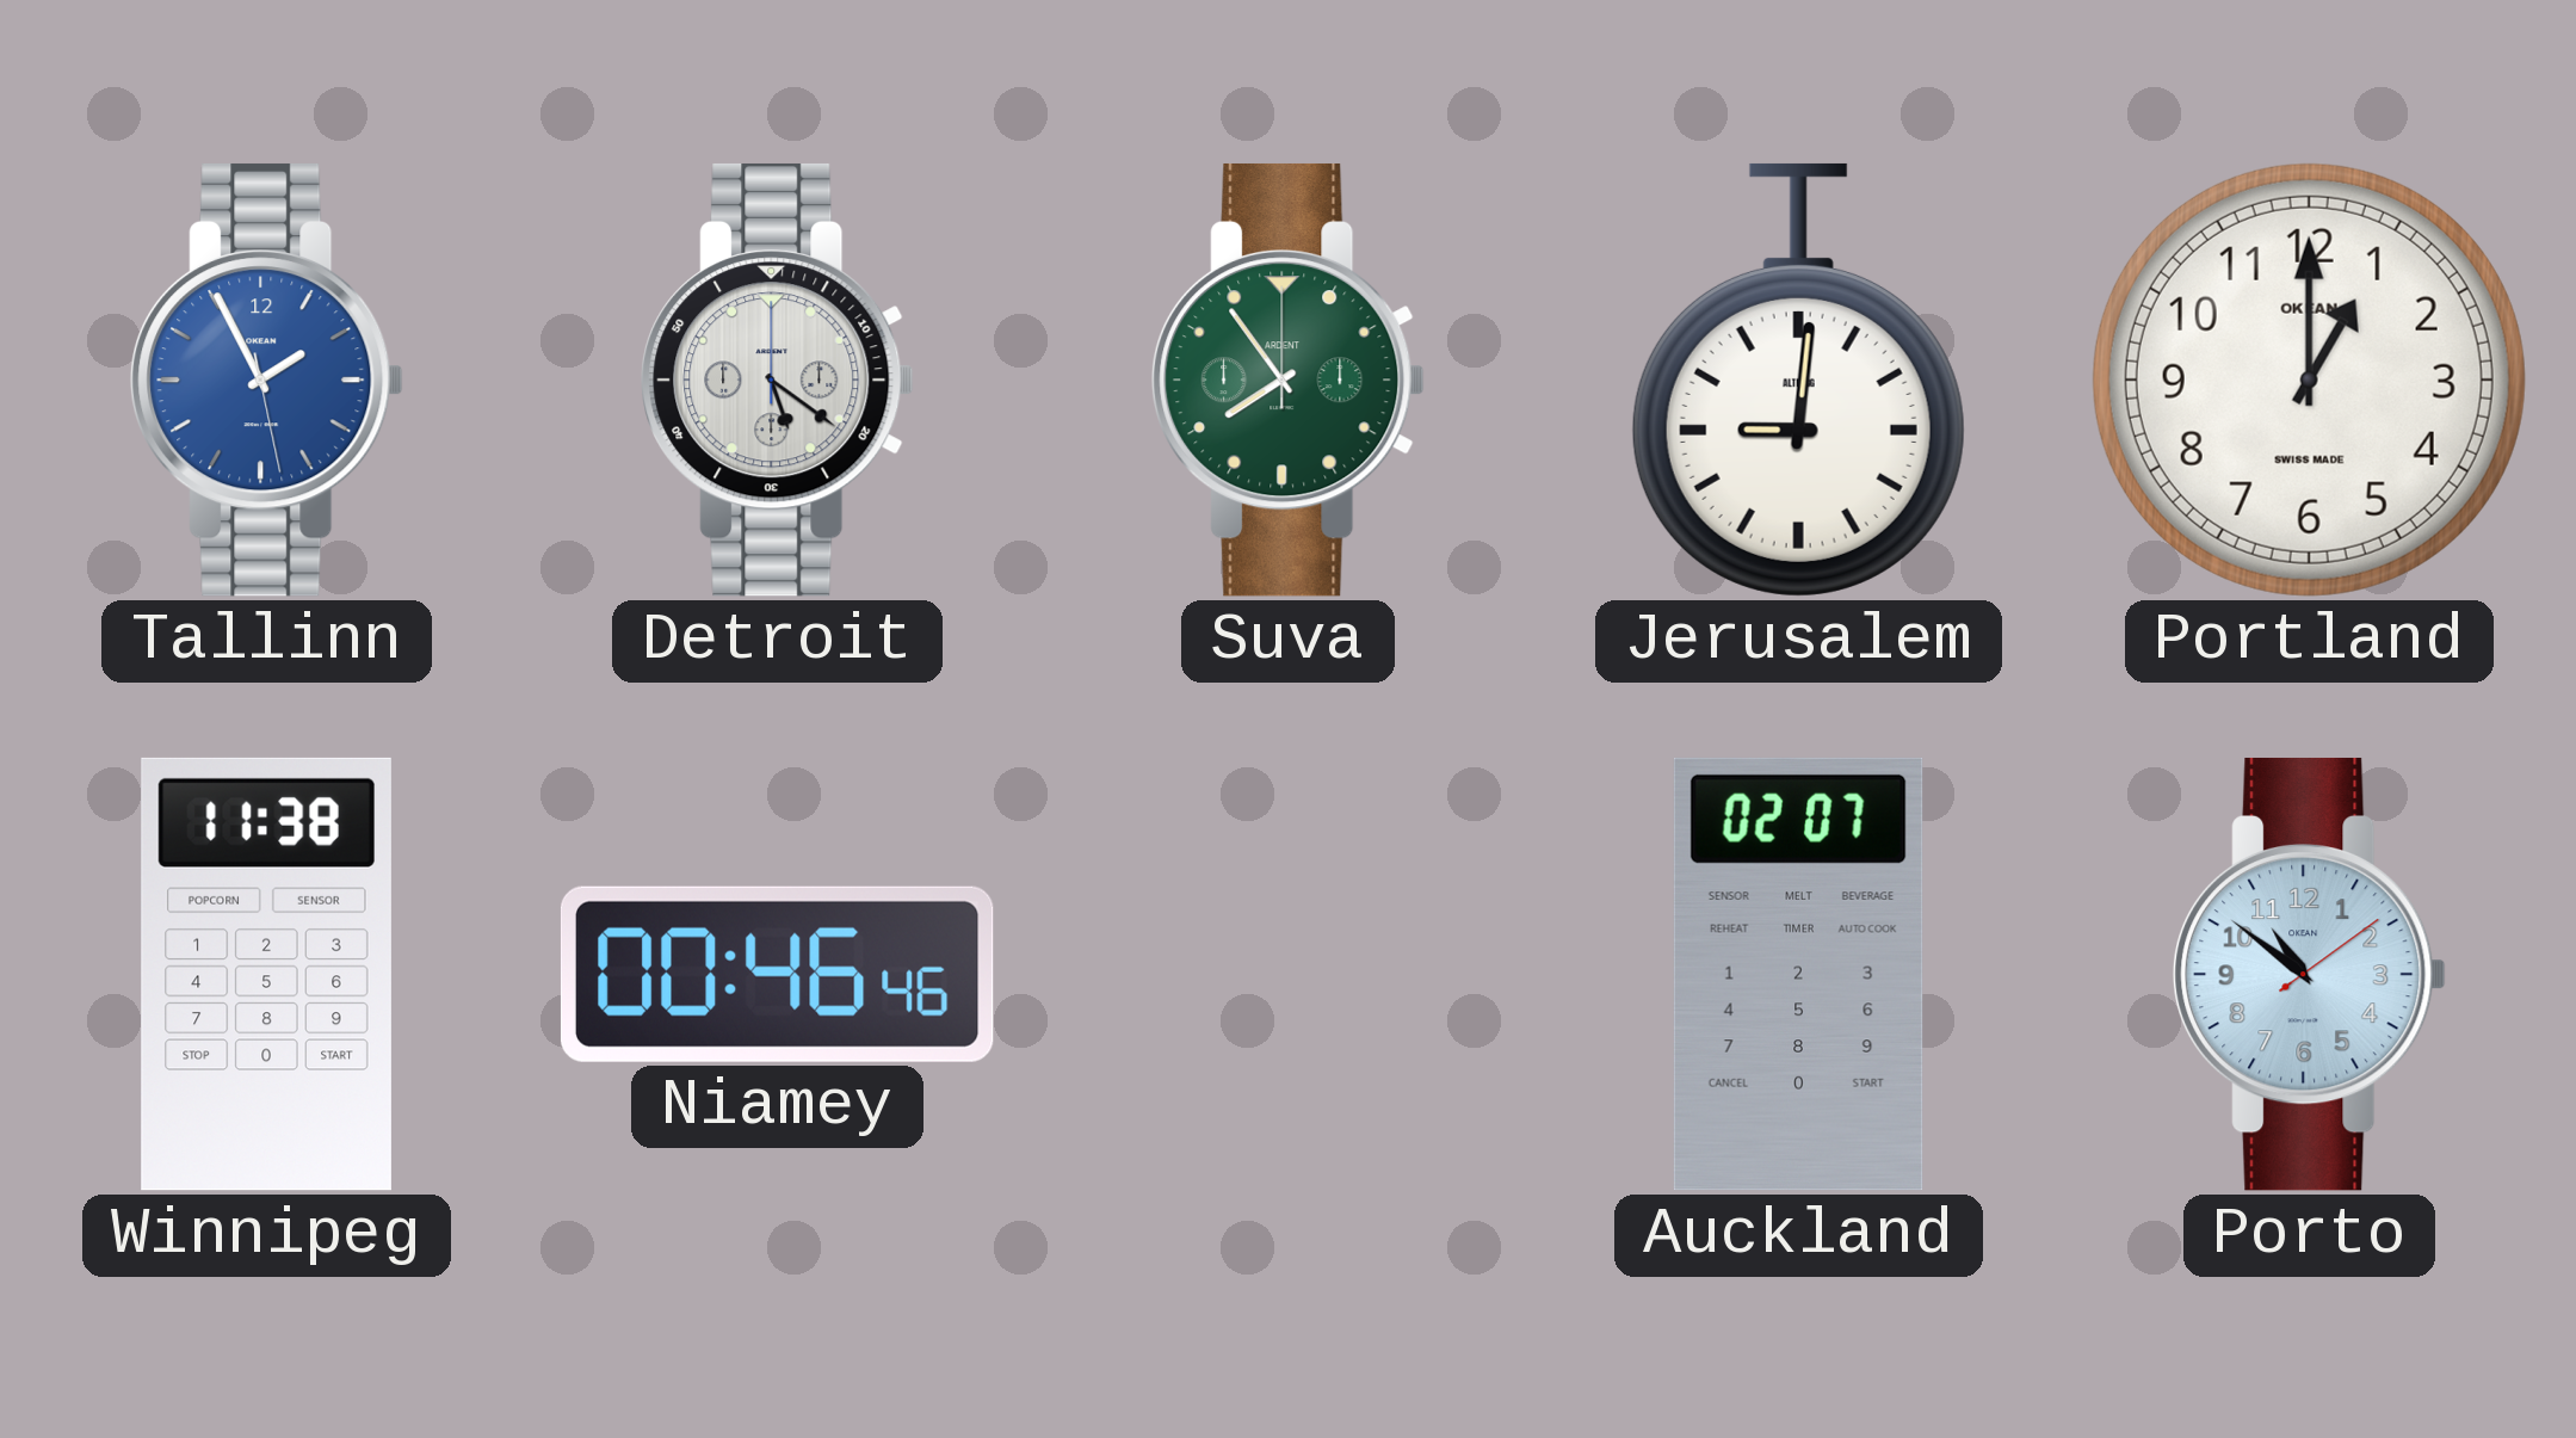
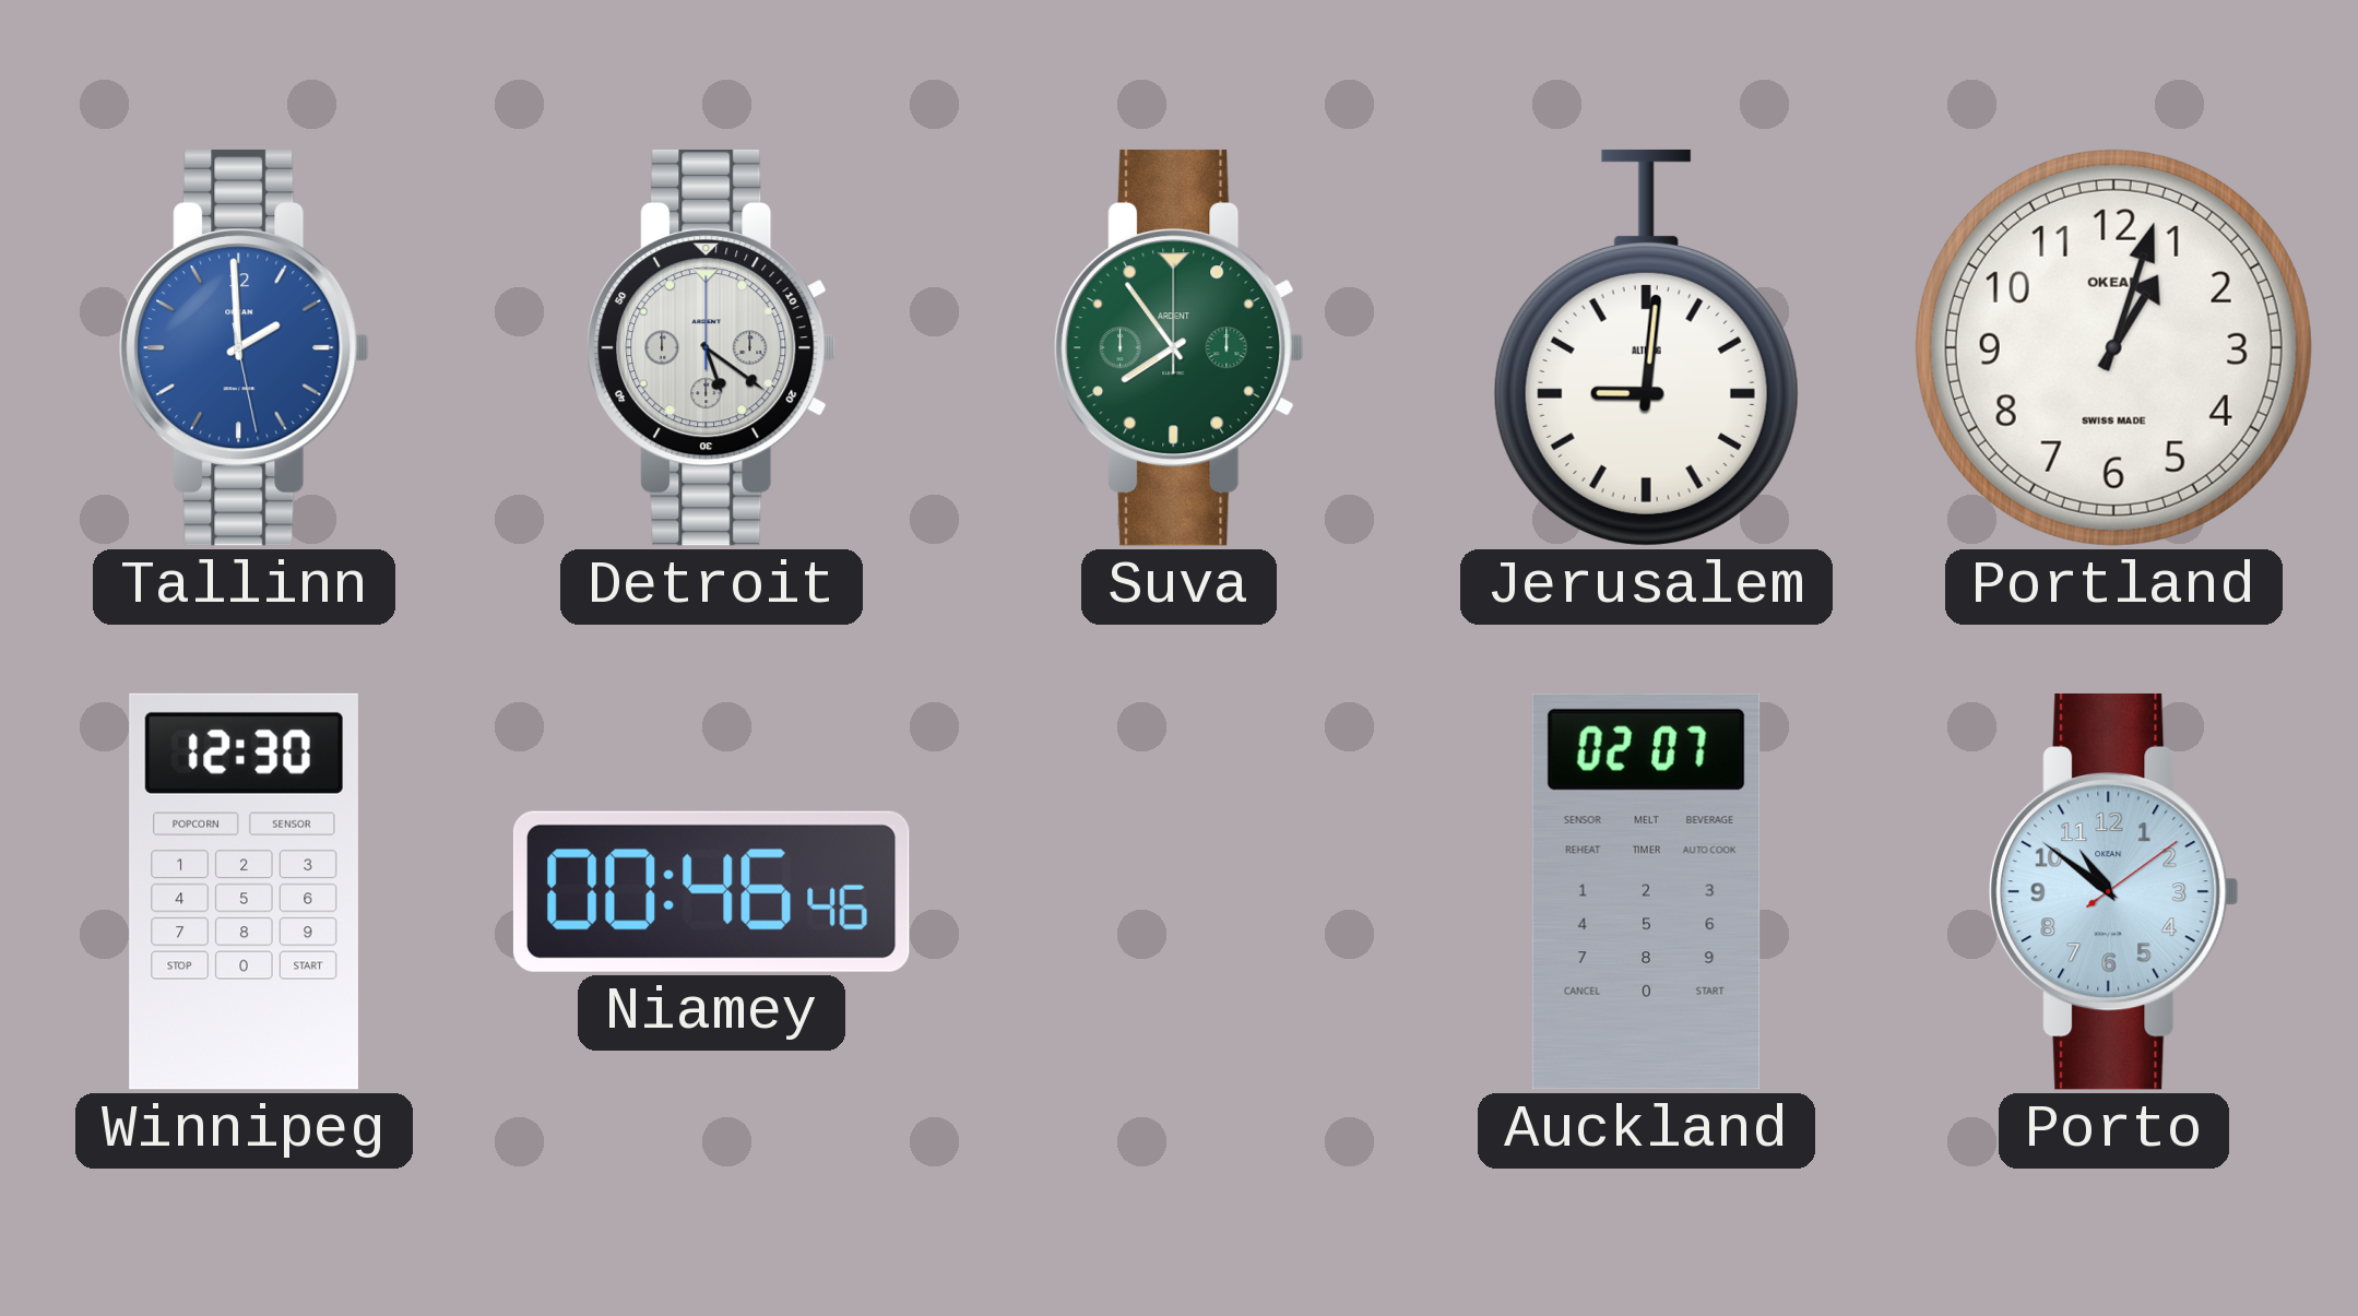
Tallinn: 1:55 -> 1:59
Portland: 1:00 -> 1:03
Winnipeg: 11:38 -> 12:30
